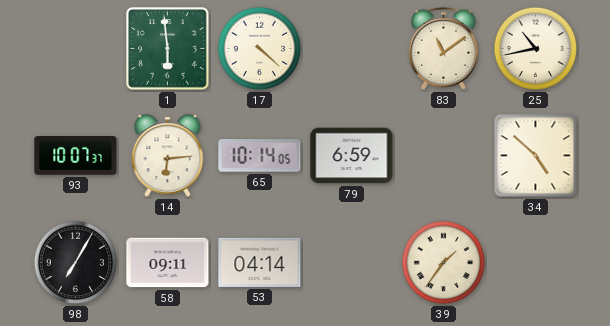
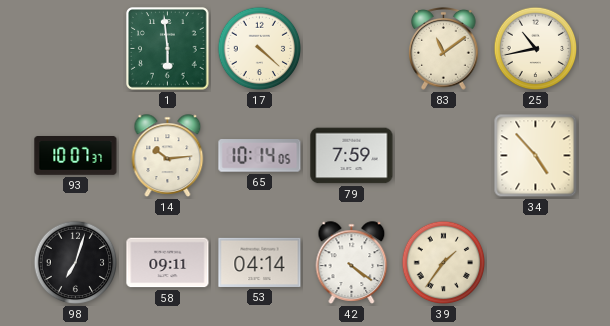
14: 6:14 -> 10:14
79: 6:59 -> 7:59
34: 4:52 -> 4:53
98: 7:05 -> 7:03
42: none -> 4:21
